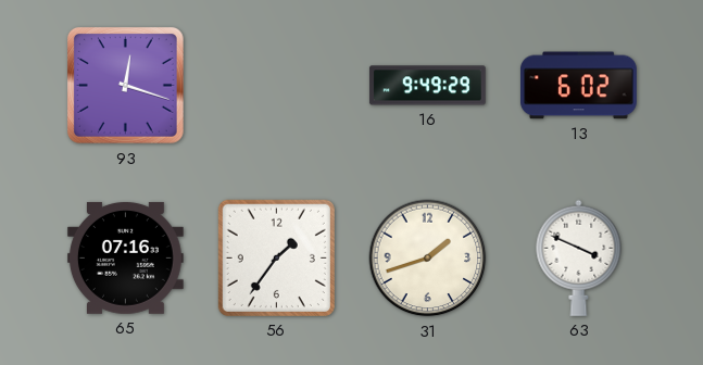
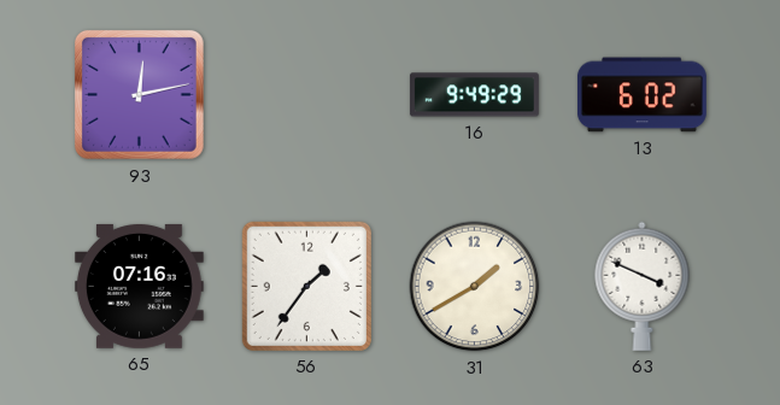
93: 12:18 -> 12:13
31: 1:42 -> 1:40
